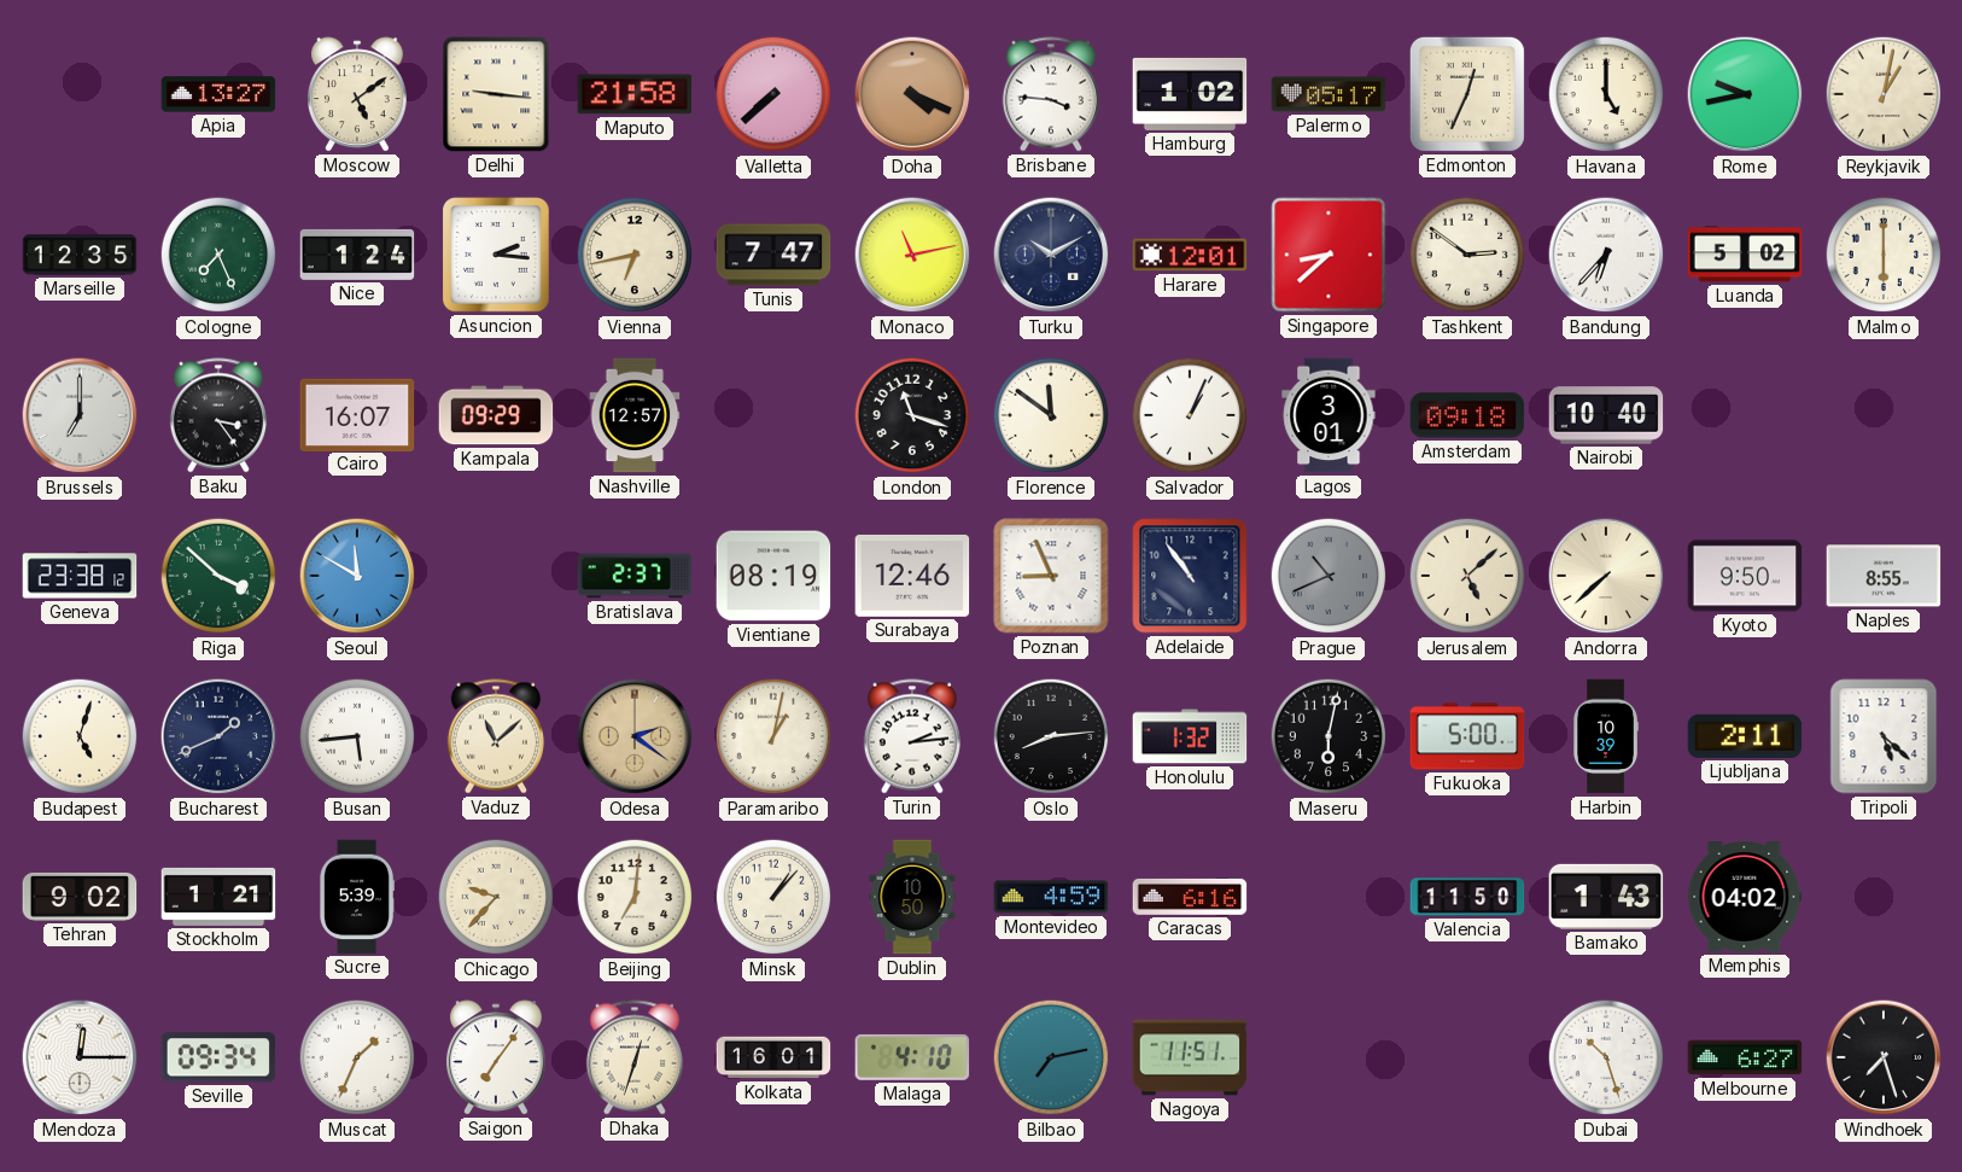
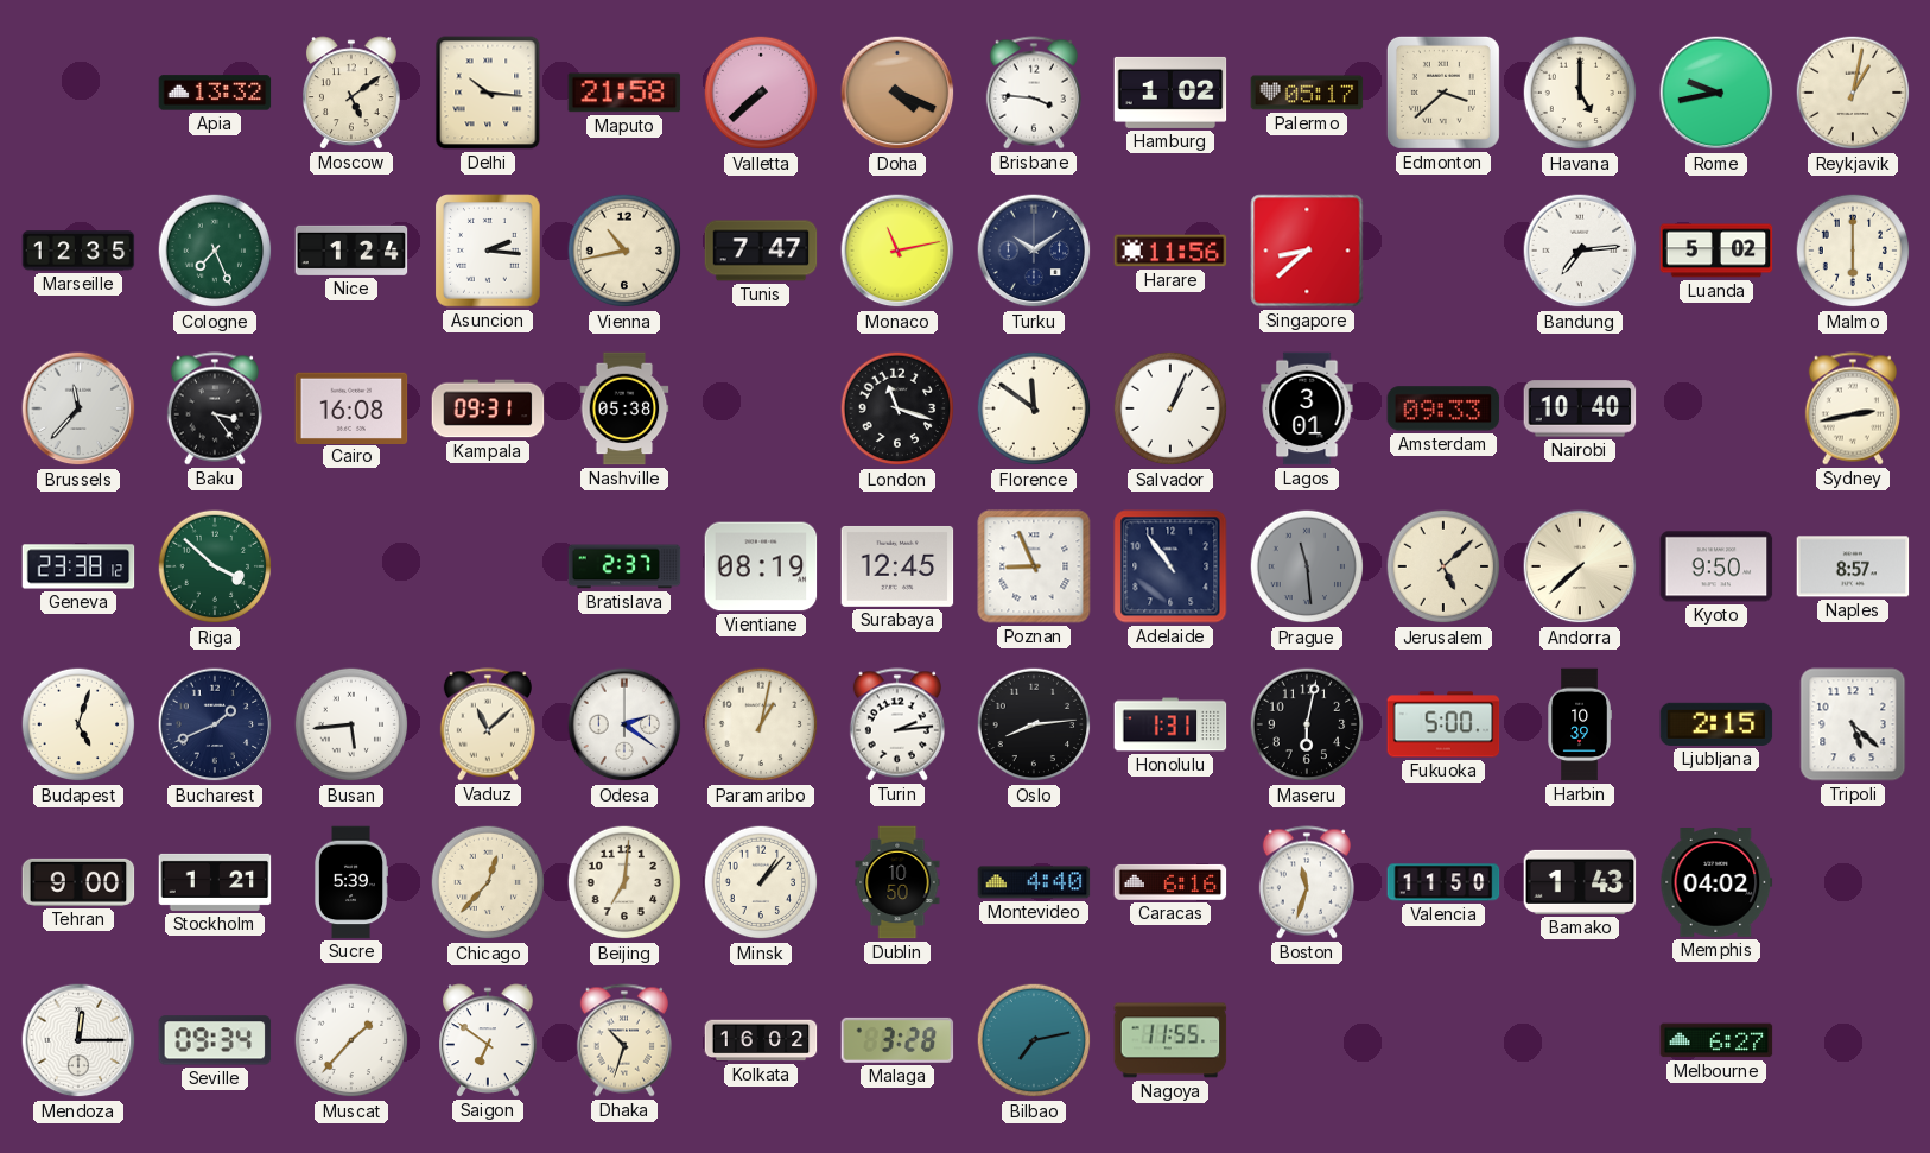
Apia: 13:27 -> 13:32
Delhi: 9:16 -> 10:16
Edmonton: 12:34 -> 3:38
Vienna: 6:43 -> 10:43
Turku: 10:10 -> 10:09
Harare: 12:01 -> 11:56
Tashkent: 2:51 -> none
Bandung: 6:37 -> 7:14
Brussels: 7:00 -> 11:37
Cairo: 16:07 -> 16:08
Kampala: 09:29 -> 09:31
Nashville: 12:57 -> 05:38
Amsterdam: 09:18 -> 09:33
Sydney: none -> 2:43
Seoul: 11:50 -> none
Surabaya: 12:46 -> 12:45
Prague: 10:41 -> 11:29
Naples: 8:55 -> 8:57
Odesa dial: champagne -> white
Honolulu: 1:32 -> 1:31
Ljubljana: 2:11 -> 2:15
Tehran: 9:02 -> 9:00
Chicago: 9:37 -> 12:37
Montevideo: 4:59 -> 4:40
Boston: none -> 11:33
Muscat: 1:34 -> 1:37
Saigon: 7:06 -> 6:51
Dhaka: 12:33 -> 10:33
Kolkata: 16:01 -> 16:02
Malaga: 4:10 -> 3:28
Nagoya: 11:51 -> 11:55
Dubai: 10:27 -> none
Windhoek: 7:27 -> none
